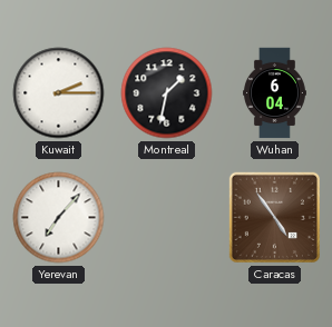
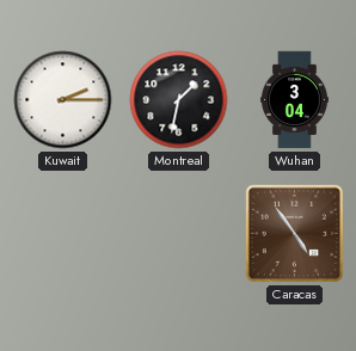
Wuhan: 6:04 -> 3:04
Yerevan: 7:07 -> none
